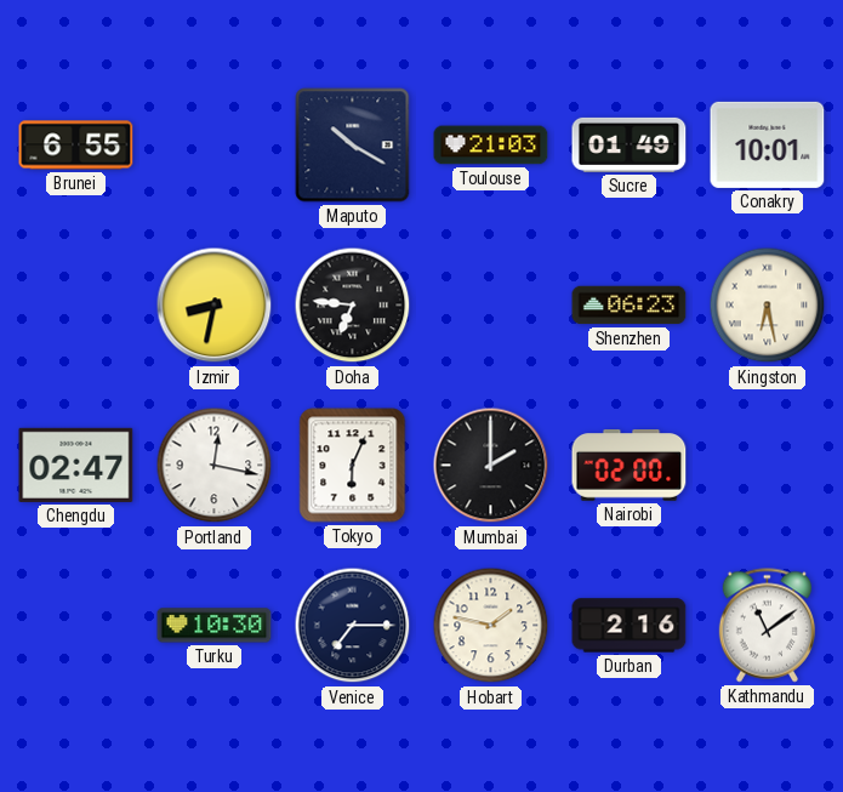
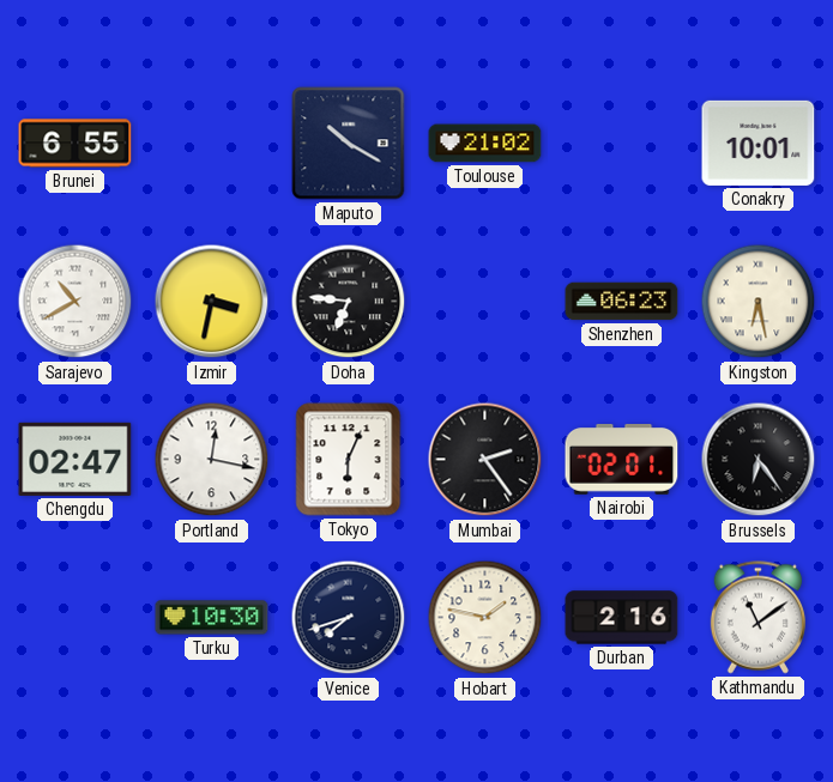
Toulouse: 21:03 -> 21:02
Sucre: 01:49 -> none
Sarajevo: none -> 10:40
Izmir: 8:32 -> 3:32
Mumbai: 2:00 -> 2:24
Nairobi: 02:00 -> 02:01
Brussels: none -> 6:24
Venice: 7:15 -> 7:42
